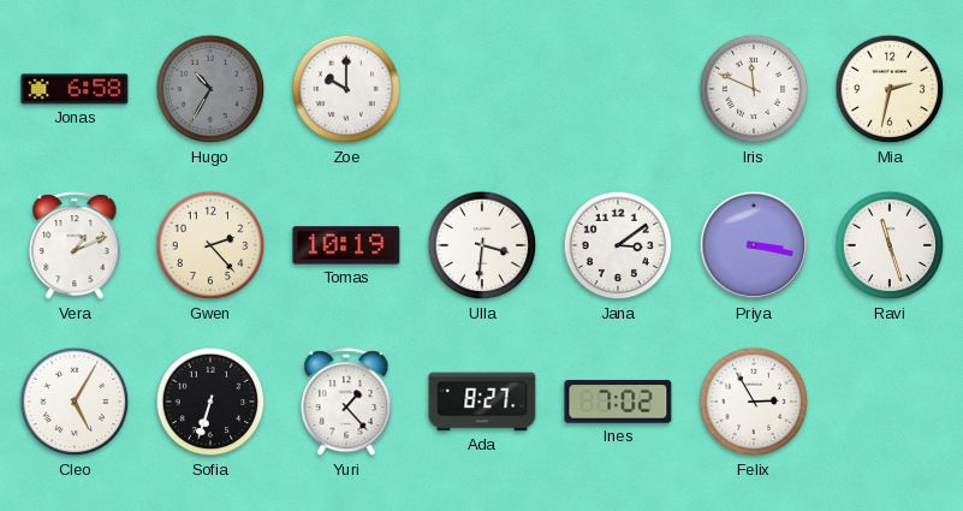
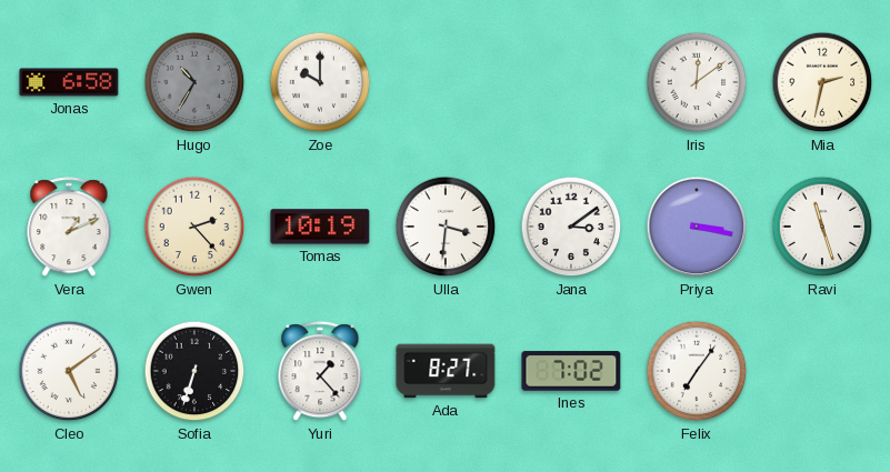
Iris: 11:49 -> 12:09
Cleo: 5:05 -> 5:09
Felix: 2:55 -> 7:06
